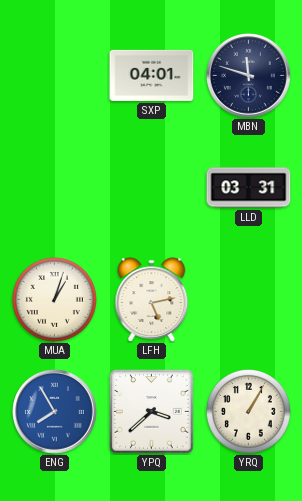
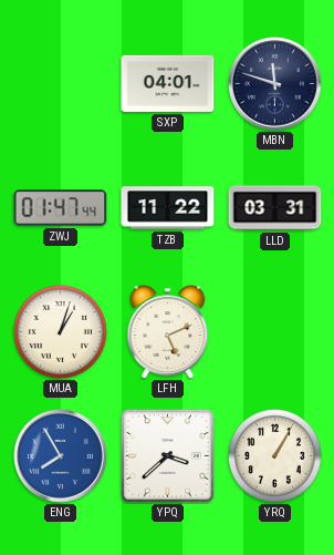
ZWJ: none -> 01:47
TZB: none -> 11:22
LFH: 5:13 -> 5:11
